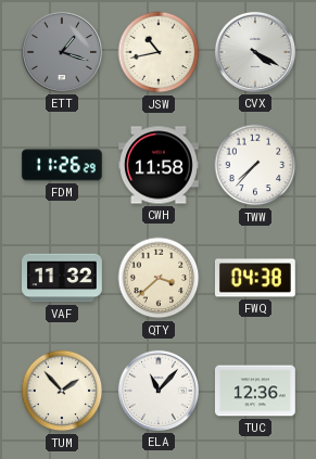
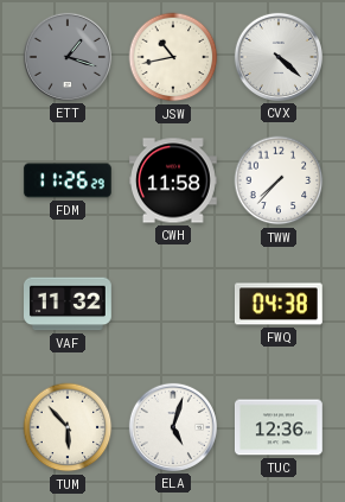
CVX: 4:20 -> 4:22
QTY: 3:38 -> none
TUM: 1:53 -> 5:53
ELA: 11:07 -> 5:03
